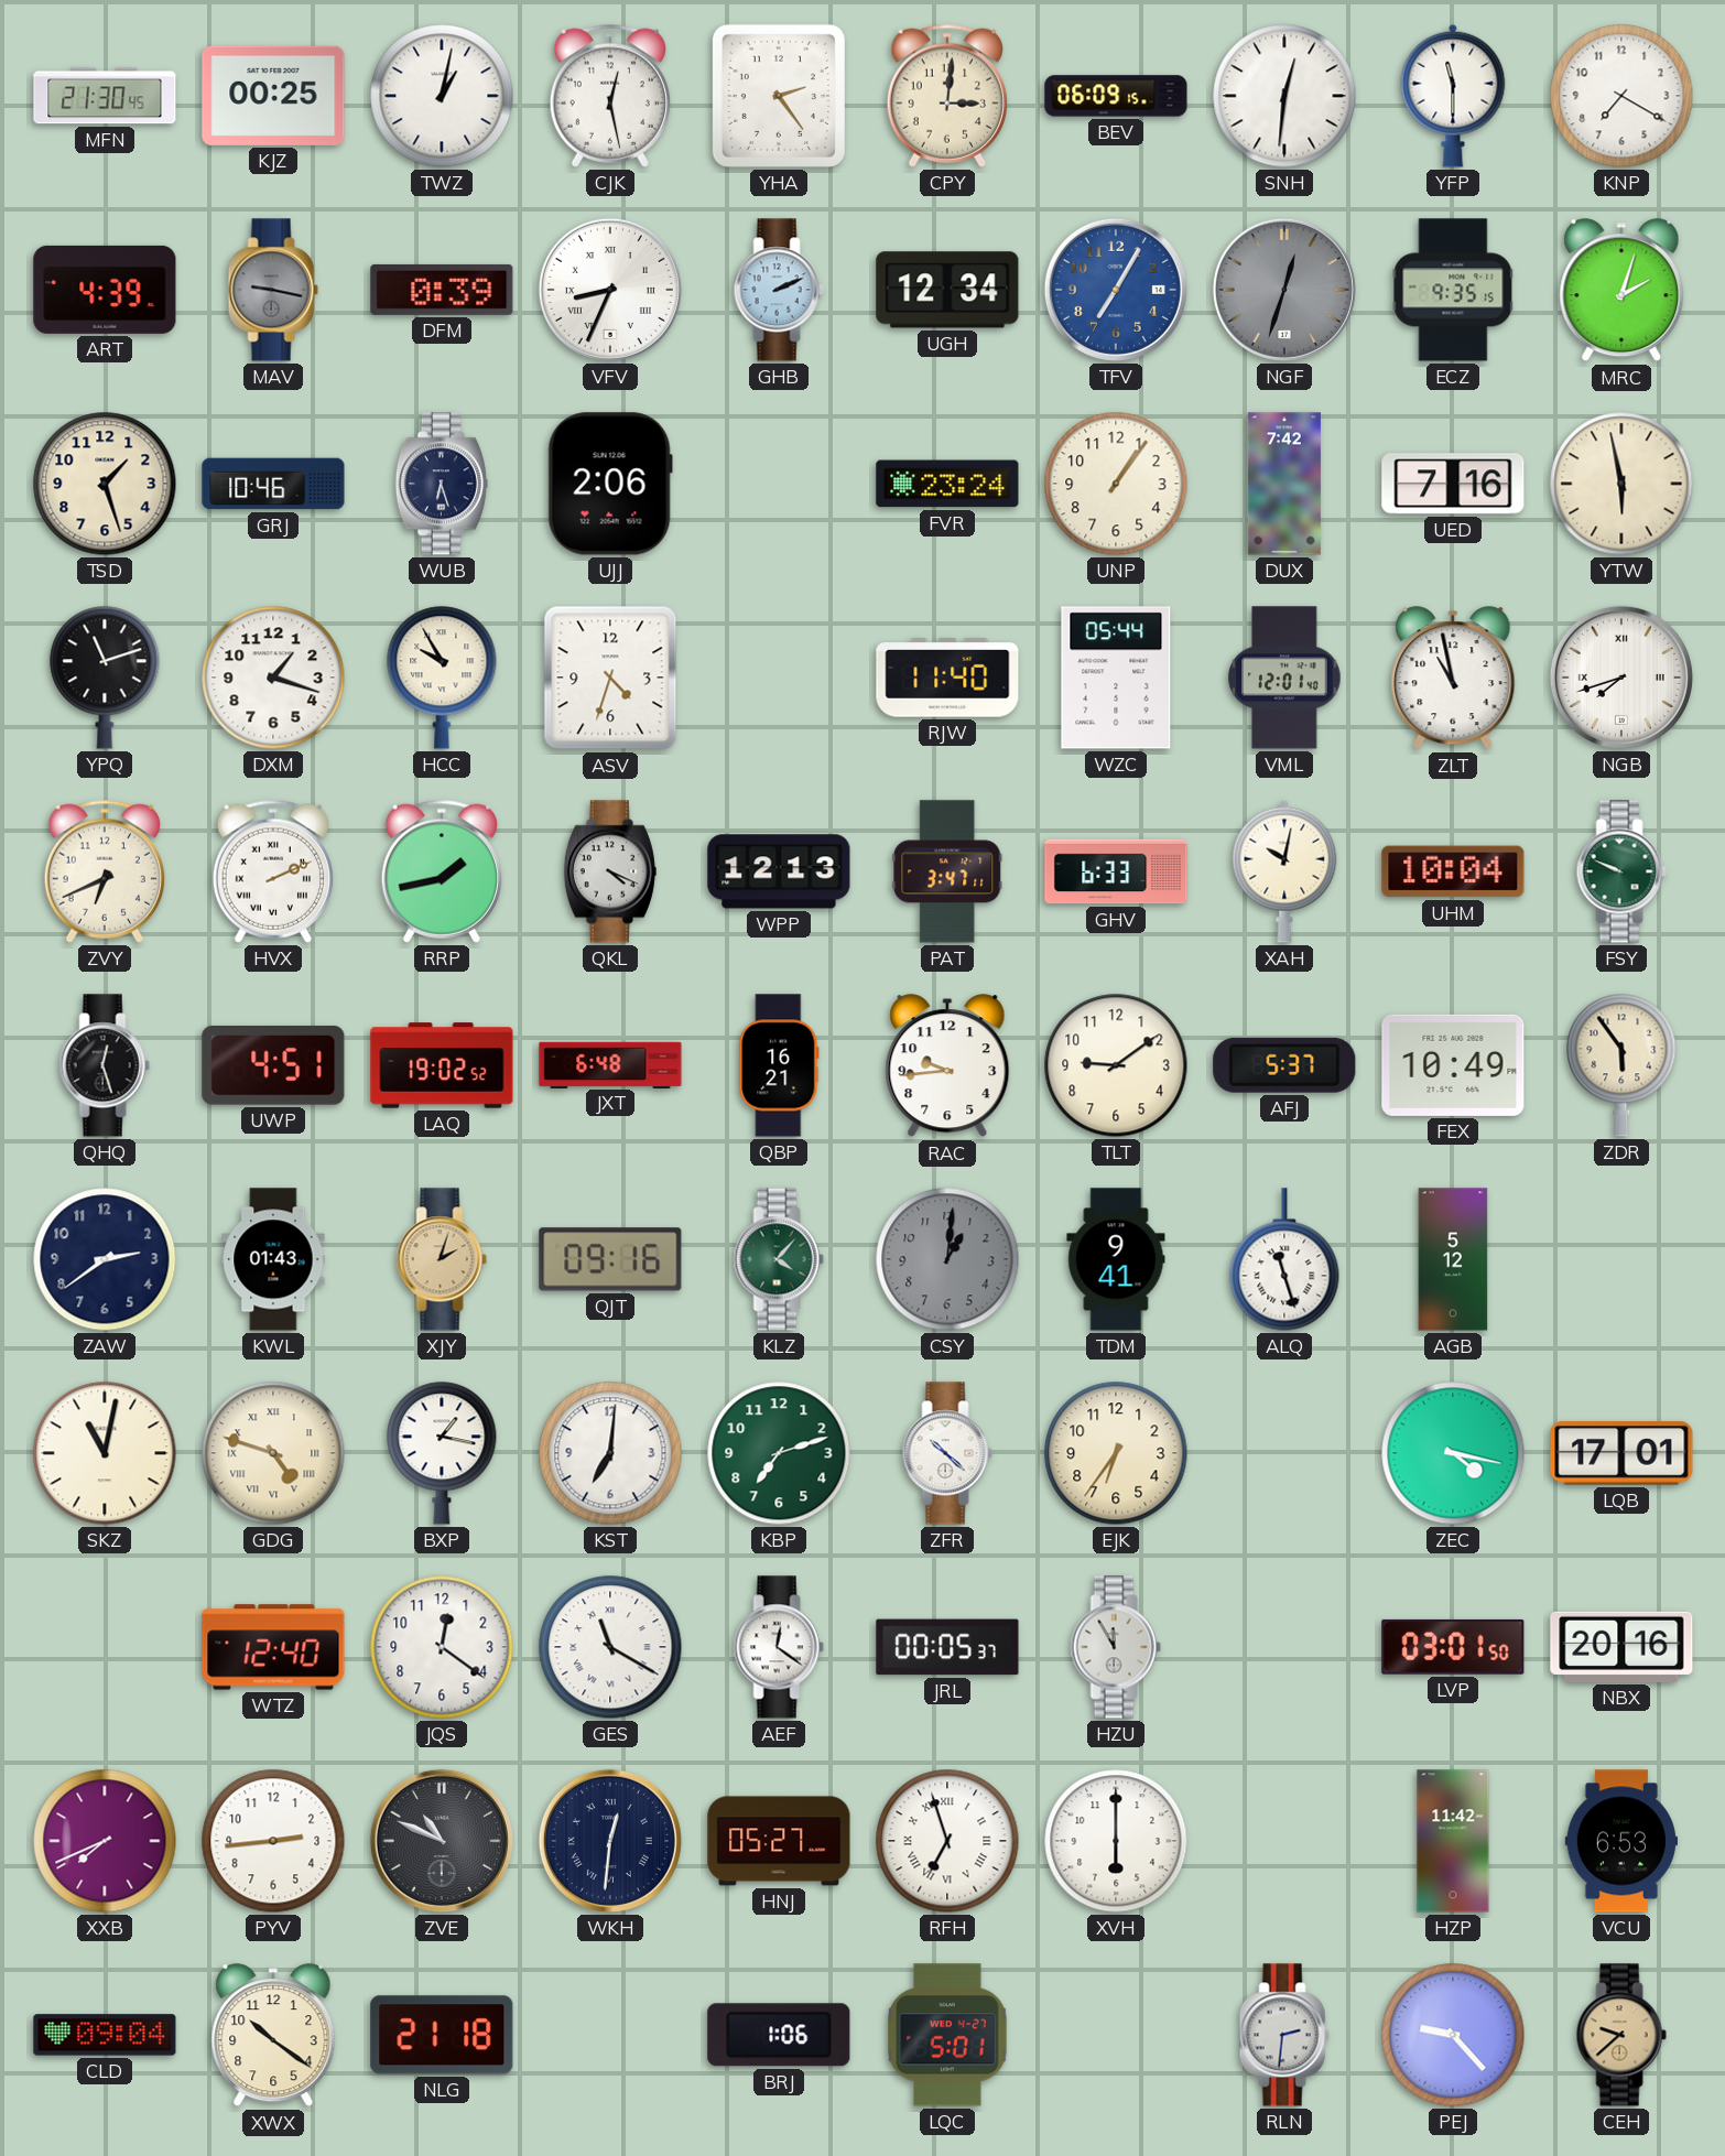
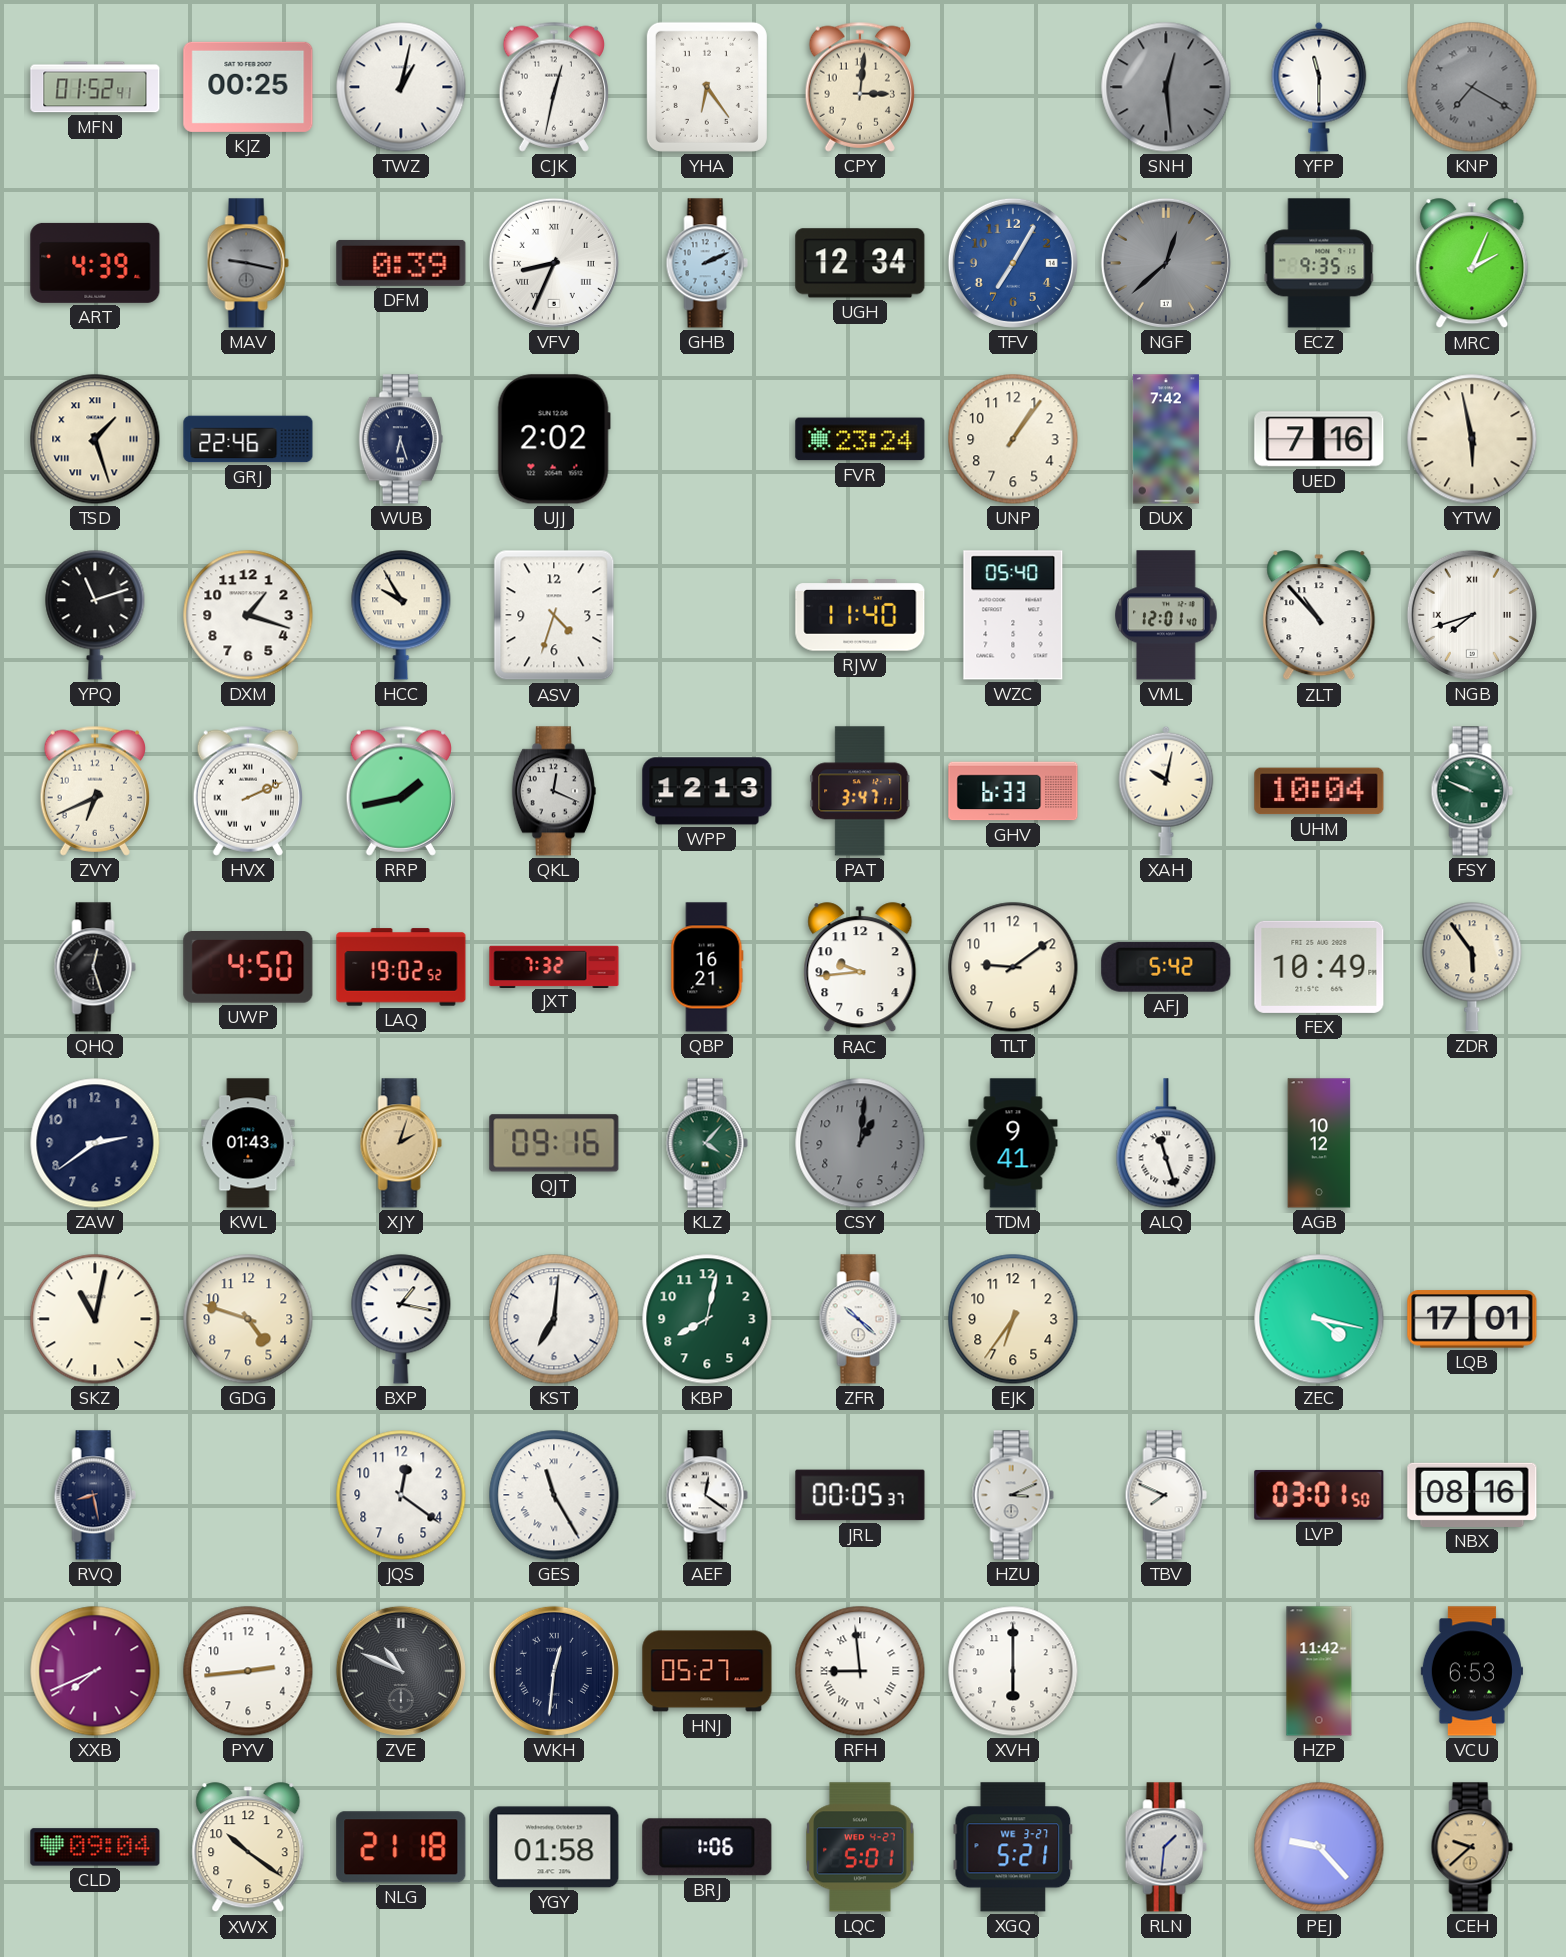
MFN: 21:30 -> 01:52
CJK: 12:28 -> 12:32
YHA: 2:24 -> 6:24
BEV: 06:09 -> none
SNH: 12:31 -> 12:29
SNH dial: white -> grey
KNP dial: white -> grey
KNP numerals: Arabic -> Roman
NGF: 12:33 -> 12:38
MRC: 2:03 -> 2:04
TSD numerals: Arabic -> Roman
GRJ: 10:46 -> 22:46
UJJ: 2:06 -> 2:02
WZC: 05:44 -> 05:40
ZLT: 10:58 -> 10:53
QKL: 4:19 -> 12:19
UWP: 4:51 -> 4:50
JXT: 6:48 -> 7:32
AFJ: 5:37 -> 5:42
AGB: 5:12 -> 10:12
GDG numerals: Roman -> Arabic
KBP: 7:12 -> 8:02
RVQ: none -> 8:28
WTZ: 12:40 -> none
GES: 11:20 -> 11:25
HZU: 11:55 -> 3:11
TBV: none -> 7:49
NBX: 20:16 -> 08:16
RFH: 6:57 -> 8:59
YGY: none -> 01:58
XGQ: none -> 5:21
RLN: 2:31 -> 1:31
